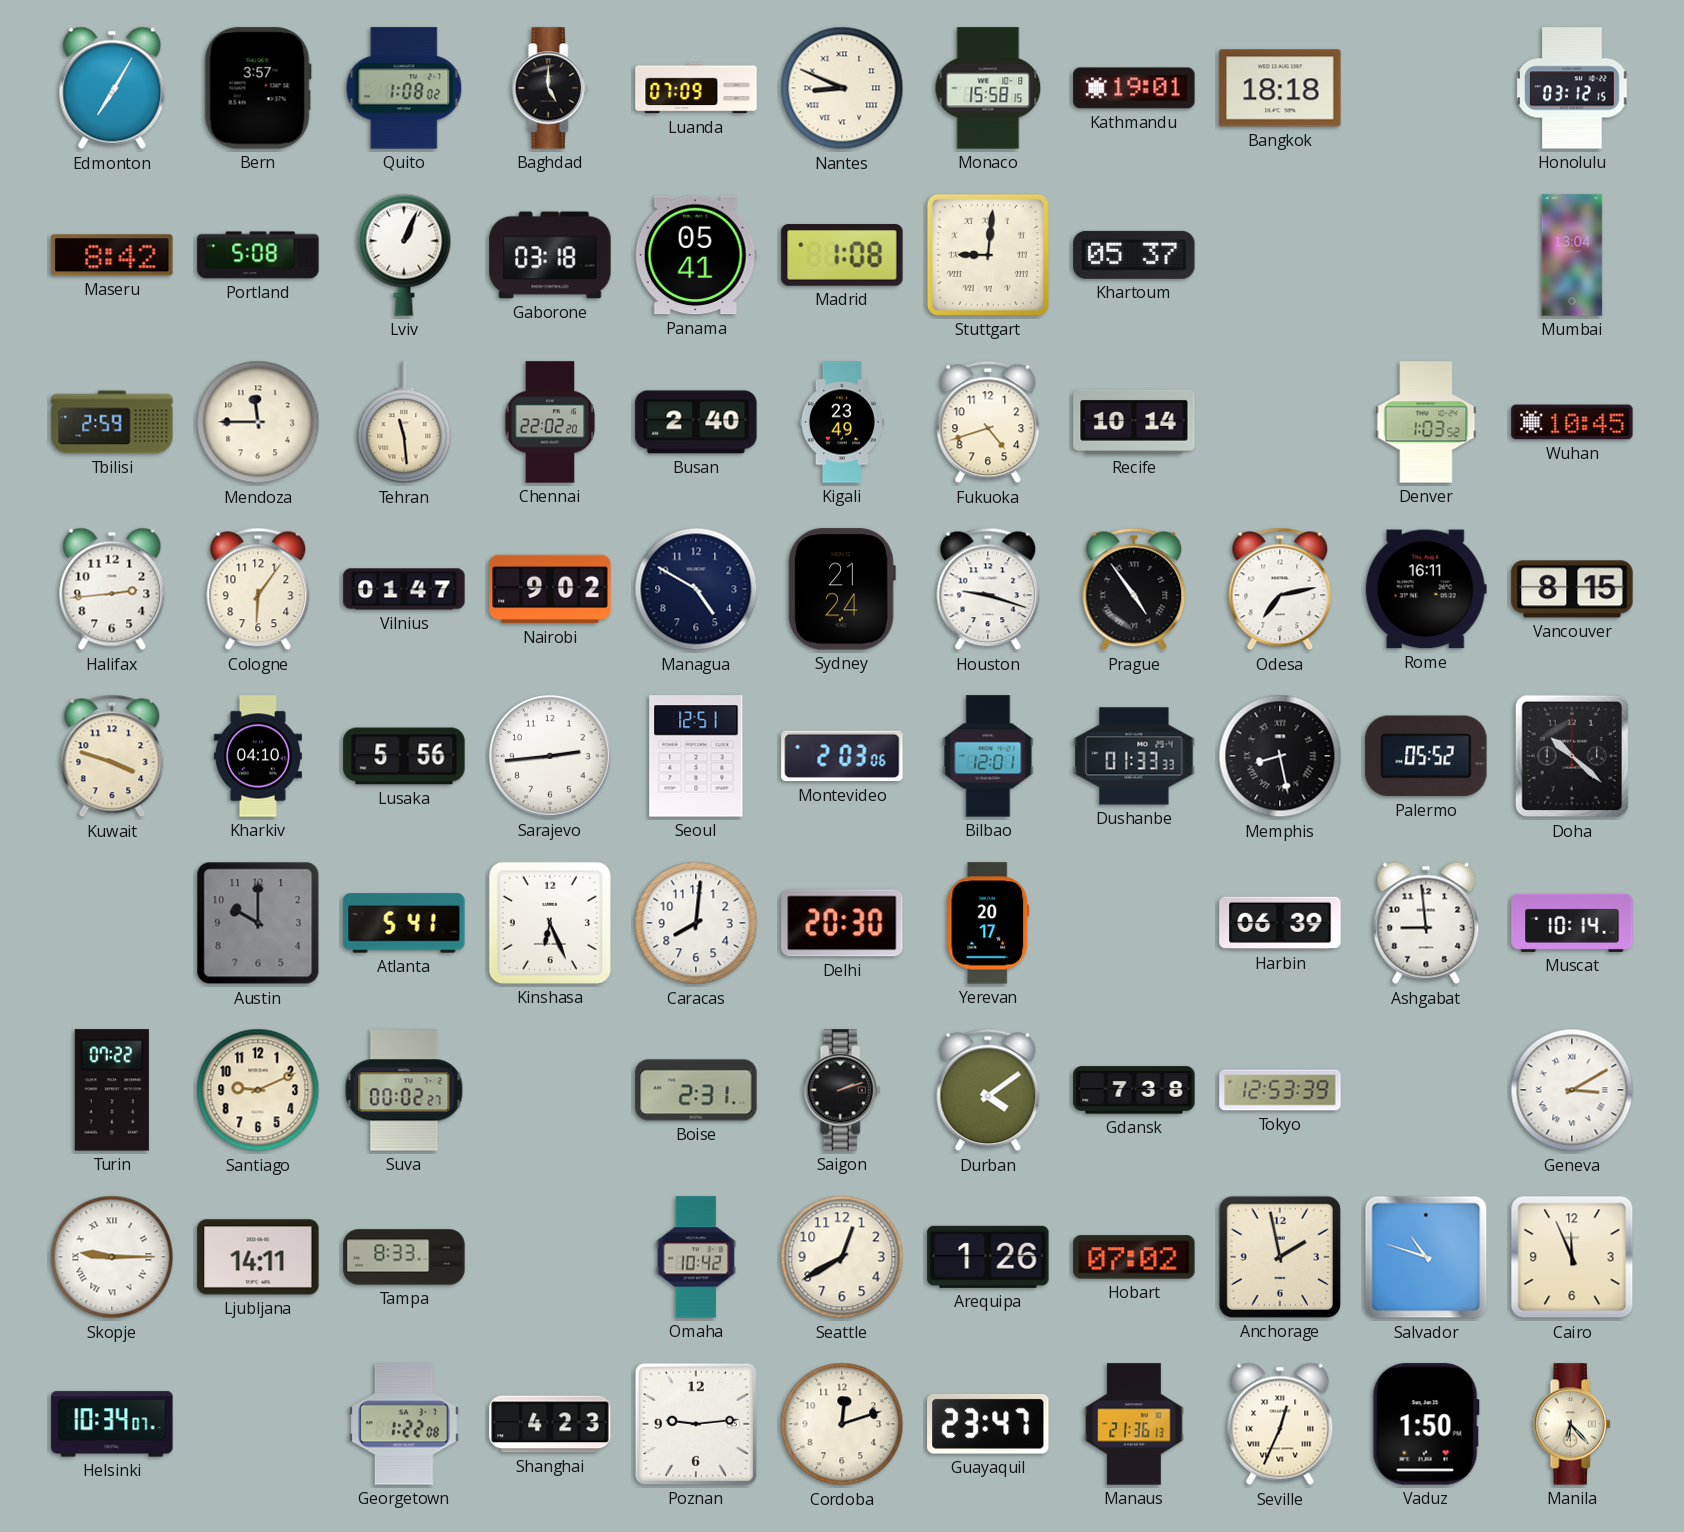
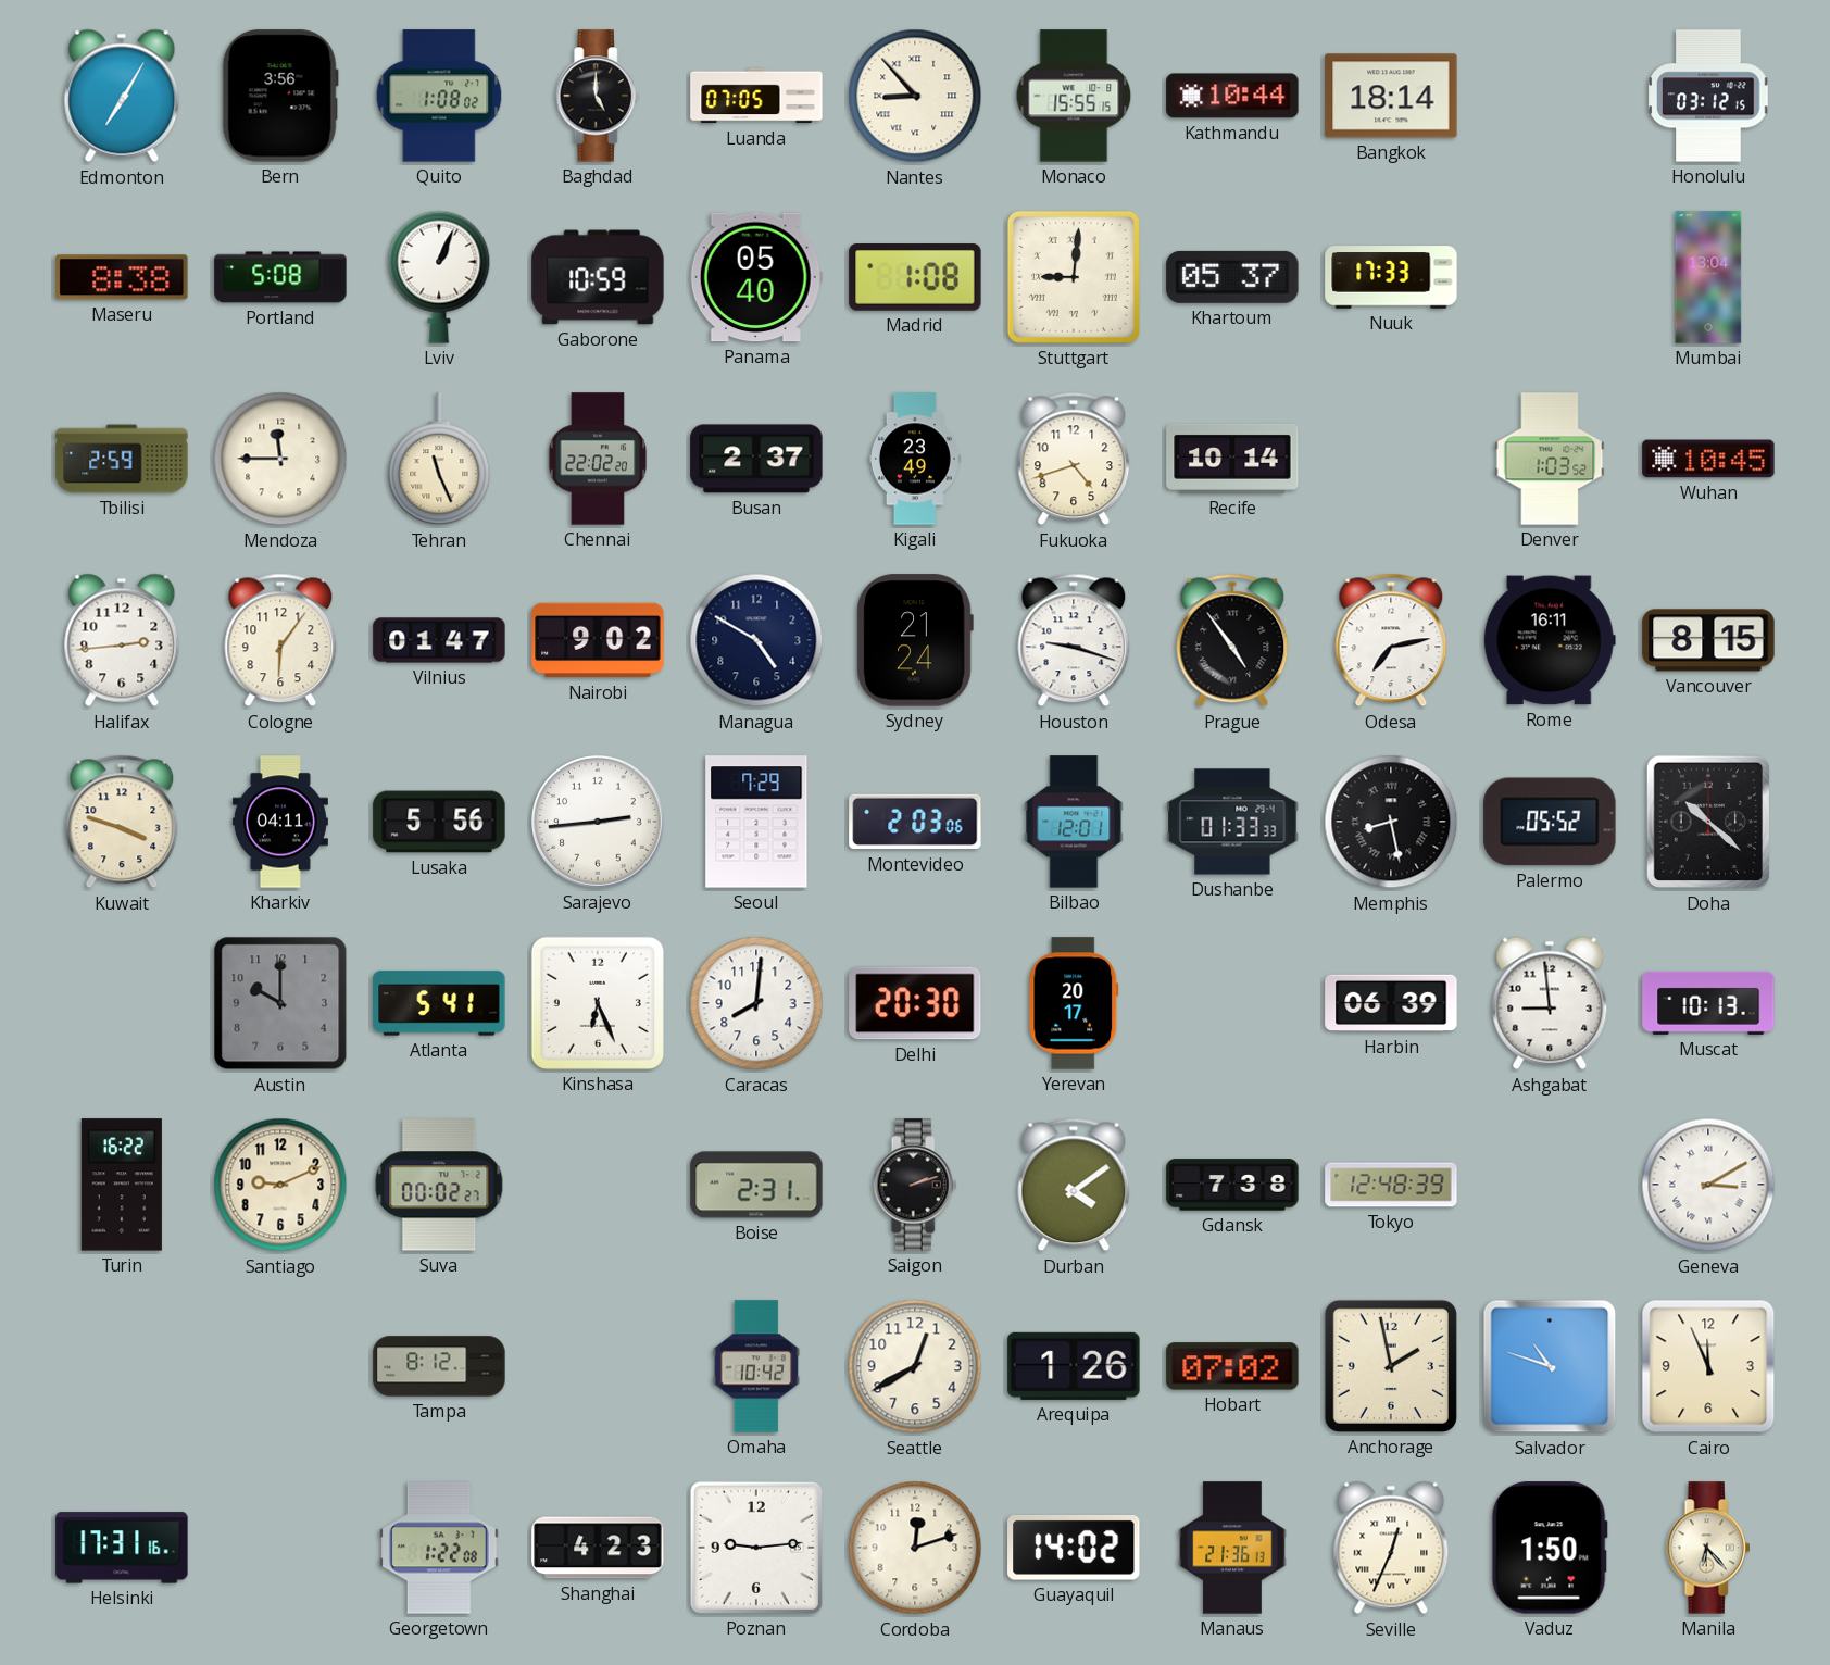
Bern: 3:57 -> 3:56
Luanda: 07:09 -> 07:05
Nantes: 8:49 -> 8:53
Monaco: 15:58 -> 15:55
Kathmandu: 19:01 -> 10:44
Bangkok: 18:18 -> 18:14
Maseru: 8:42 -> 8:38
Gaborone: 03:18 -> 10:59
Panama: 05:41 -> 05:40
Nuuk: none -> 17:33
Tehran: 11:29 -> 11:26
Busan: 2:40 -> 2:37
Kharkiv: 04:10 -> 04:11
Seoul: 12:51 -> 7:29
Muscat: 10:14 -> 10:13
Turin: 07:22 -> 16:22
Tokyo: 12:53 -> 12:48
Skopje: 9:15 -> none
Ljubljana: 14:11 -> none
Tampa: 8:33 -> 8:12
Helsinki: 10:34 -> 17:31
Guayaquil: 23:47 -> 14:02
